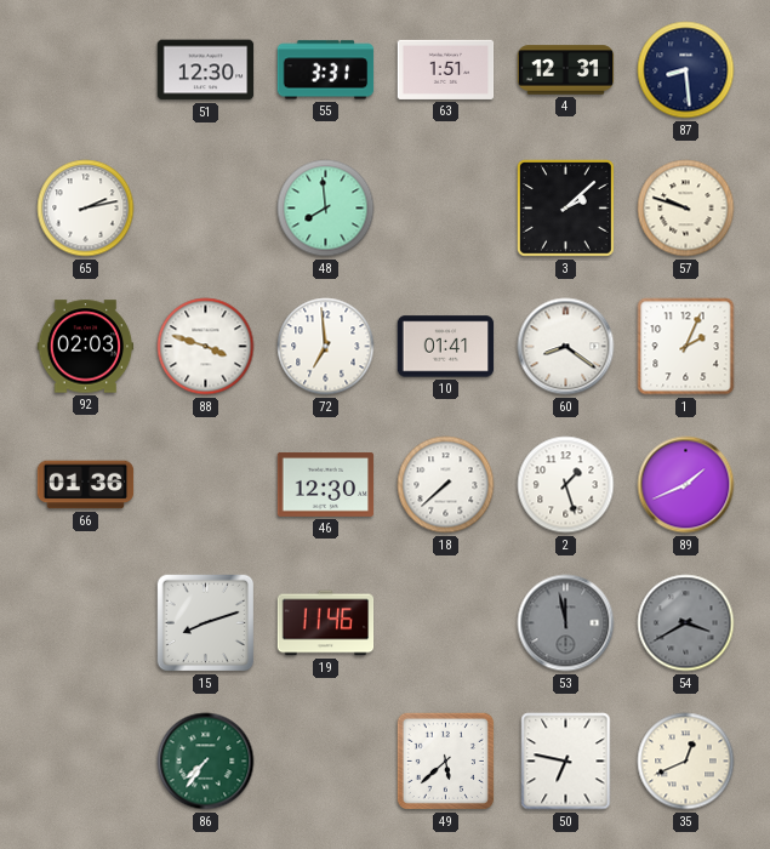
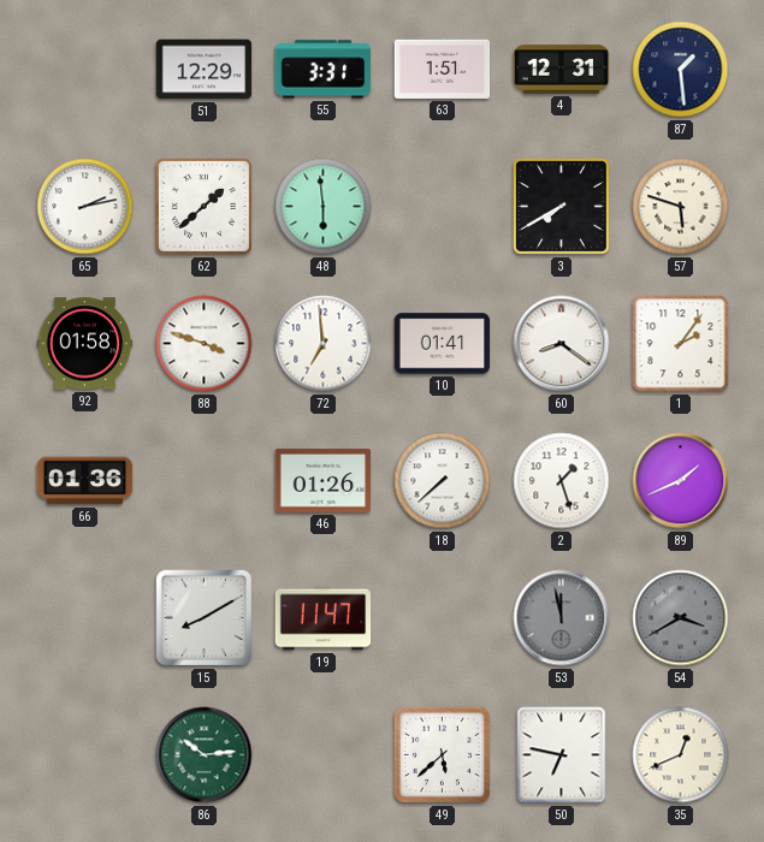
51: 12:30 -> 12:29
87: 8:29 -> 1:29
62: none -> 1:38
48: 7:59 -> 5:59
3: 2:08 -> 7:40
57: 9:48 -> 5:48
92: 02:03 -> 01:58
1: 2:04 -> 2:06
46: 12:30 -> 01:26
15: 8:12 -> 8:10
19: 11:46 -> 11:47
86: 7:36 -> 10:14
